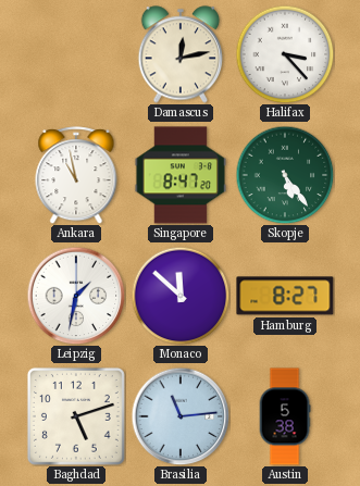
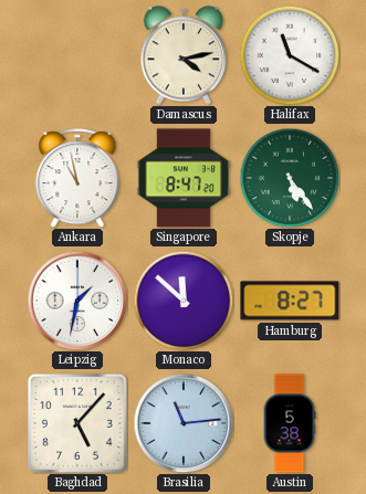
Damascus: 12:13 -> 4:13
Halifax: 3:23 -> 11:20
Baghdad: 5:12 -> 5:07
